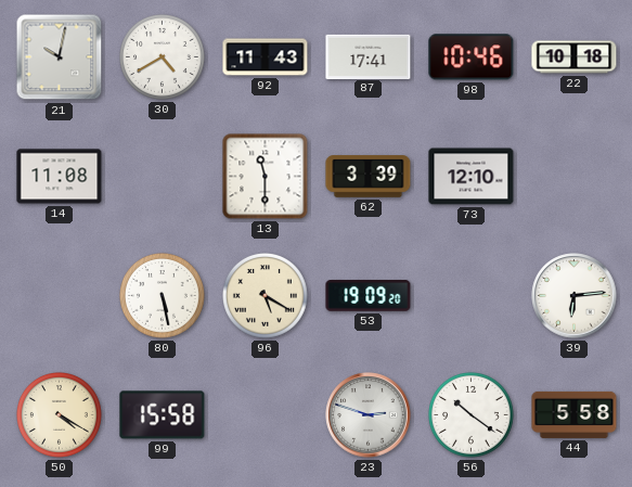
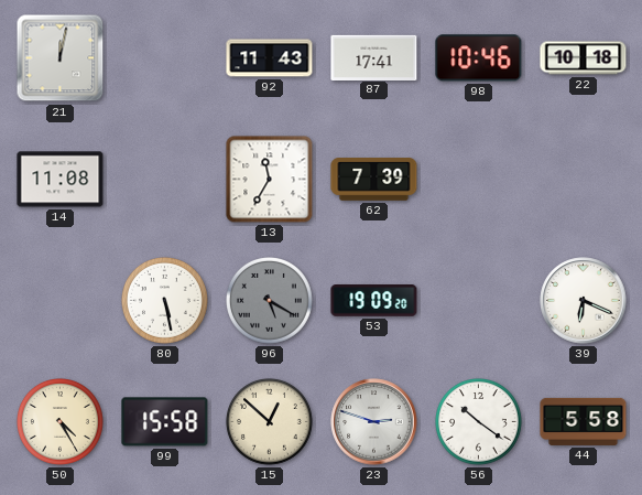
21: 10:02 -> 12:02
30: 4:40 -> none
13: 11:30 -> 11:35
62: 3:39 -> 7:39
73: 12:10 -> none
96 dial: cream -> grey
39: 6:14 -> 6:19
50: 4:20 -> 4:25
15: none -> 12:52
